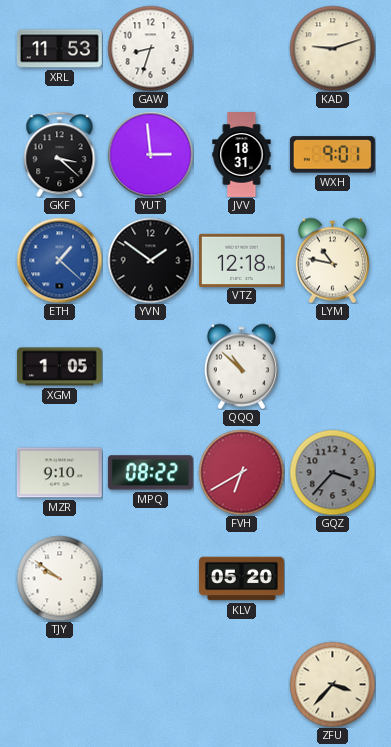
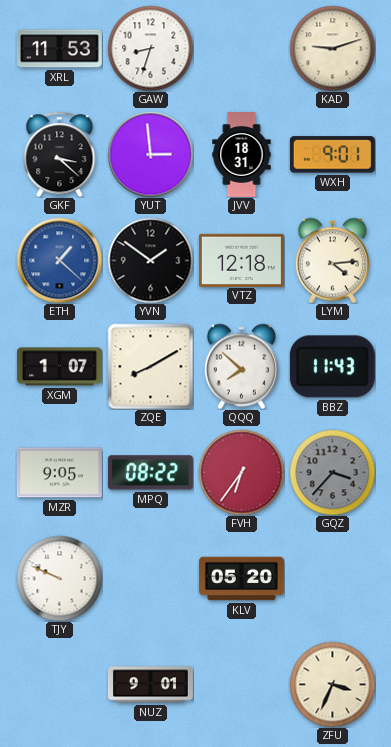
LYM: 10:47 -> 4:14
XGM: 1:05 -> 1:07
ZQE: none -> 8:10
QQQ: 10:52 -> 7:52
BBZ: none -> 11:43
MZR: 9:10 -> 9:05
FVH: 6:40 -> 6:36
TJY: 9:51 -> 9:49
NUZ: none -> 9:01
ZFU: 3:37 -> 3:34
